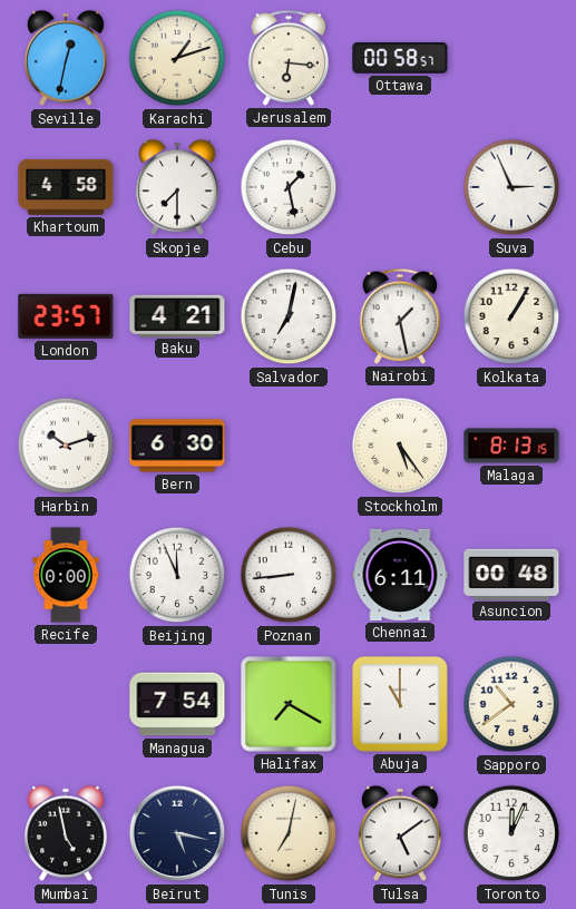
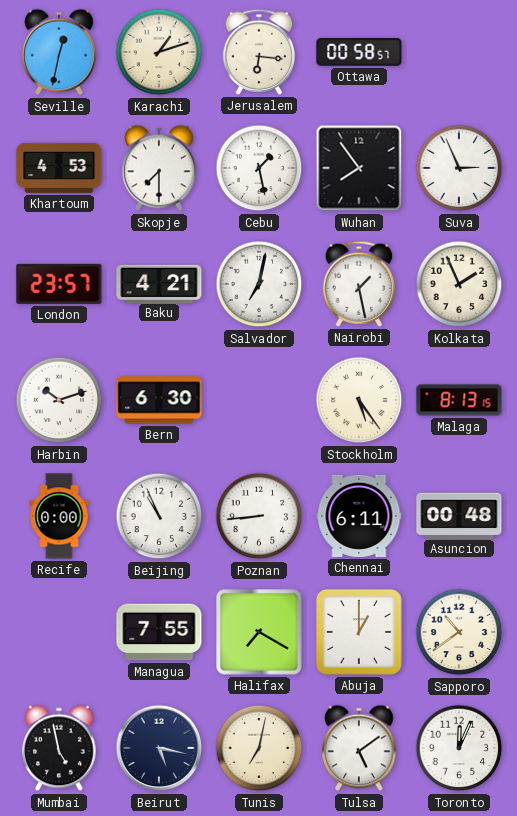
Khartoum: 4:58 -> 4:53
Wuhan: none -> 7:54
Kolkata: 1:05 -> 1:56
Beijing: 11:56 -> 10:56
Managua: 7:54 -> 7:55
Abuja: 11:00 -> 1:00
